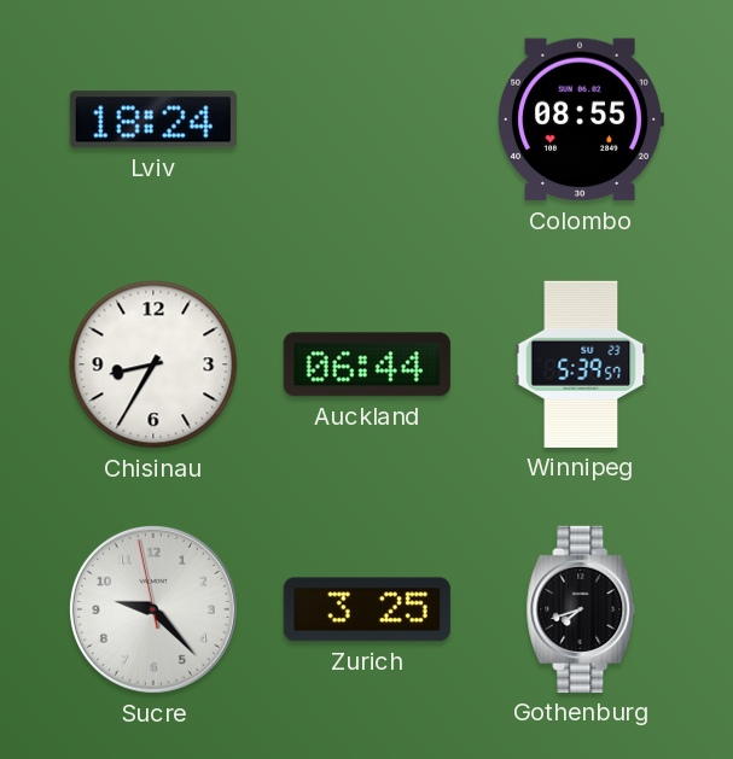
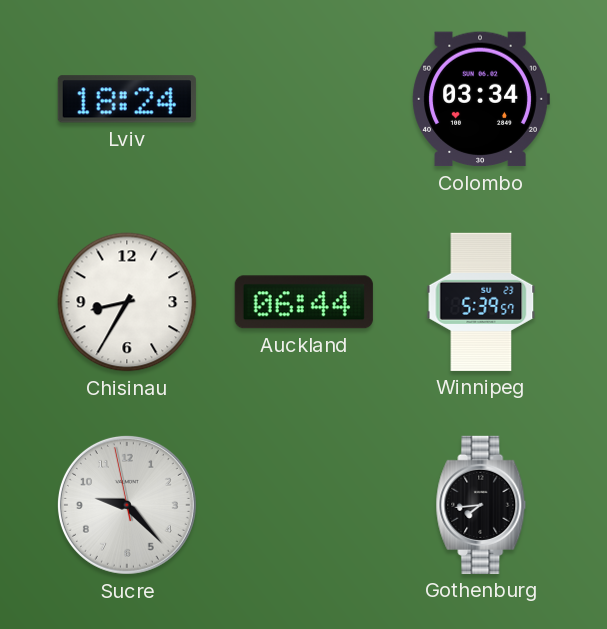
Colombo: 08:55 -> 03:34
Zurich: 3:25 -> none
Gothenburg: 7:42 -> 7:44
